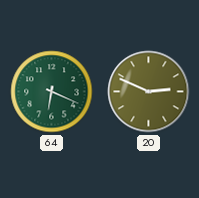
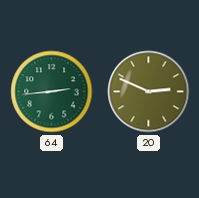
64: 6:19 -> 2:44
